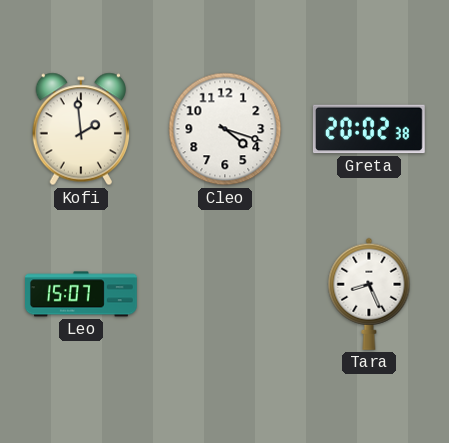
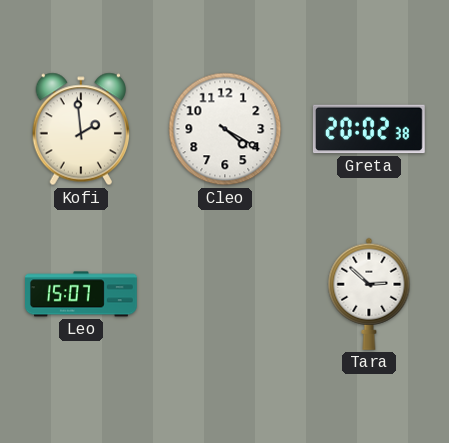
Cleo: 4:18 -> 4:20
Tara: 8:26 -> 2:52
